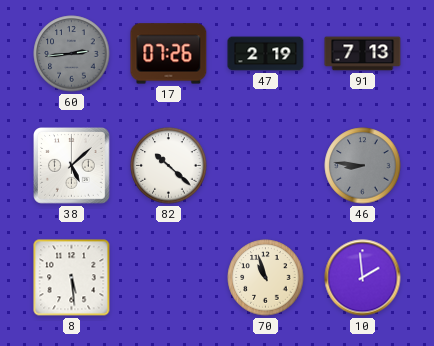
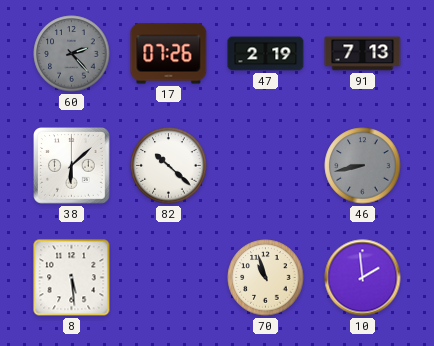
60: 2:44 -> 2:23
38: 5:08 -> 6:08
46: 8:46 -> 8:43
